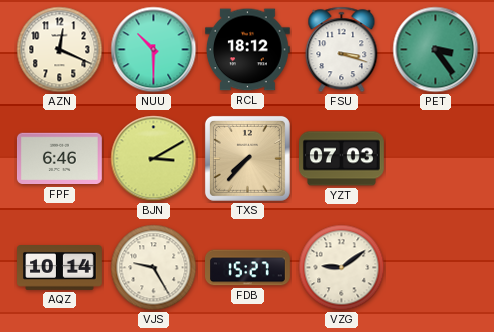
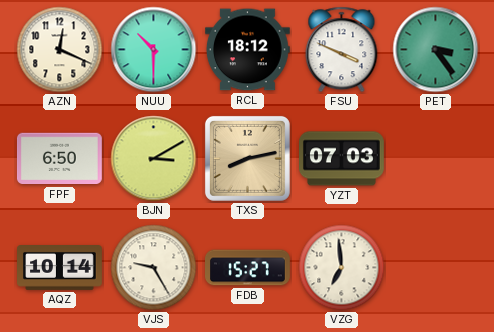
FSU: 3:18 -> 3:49
FPF: 6:46 -> 6:50
TXS: 7:37 -> 8:13
VZG: 9:09 -> 6:59
